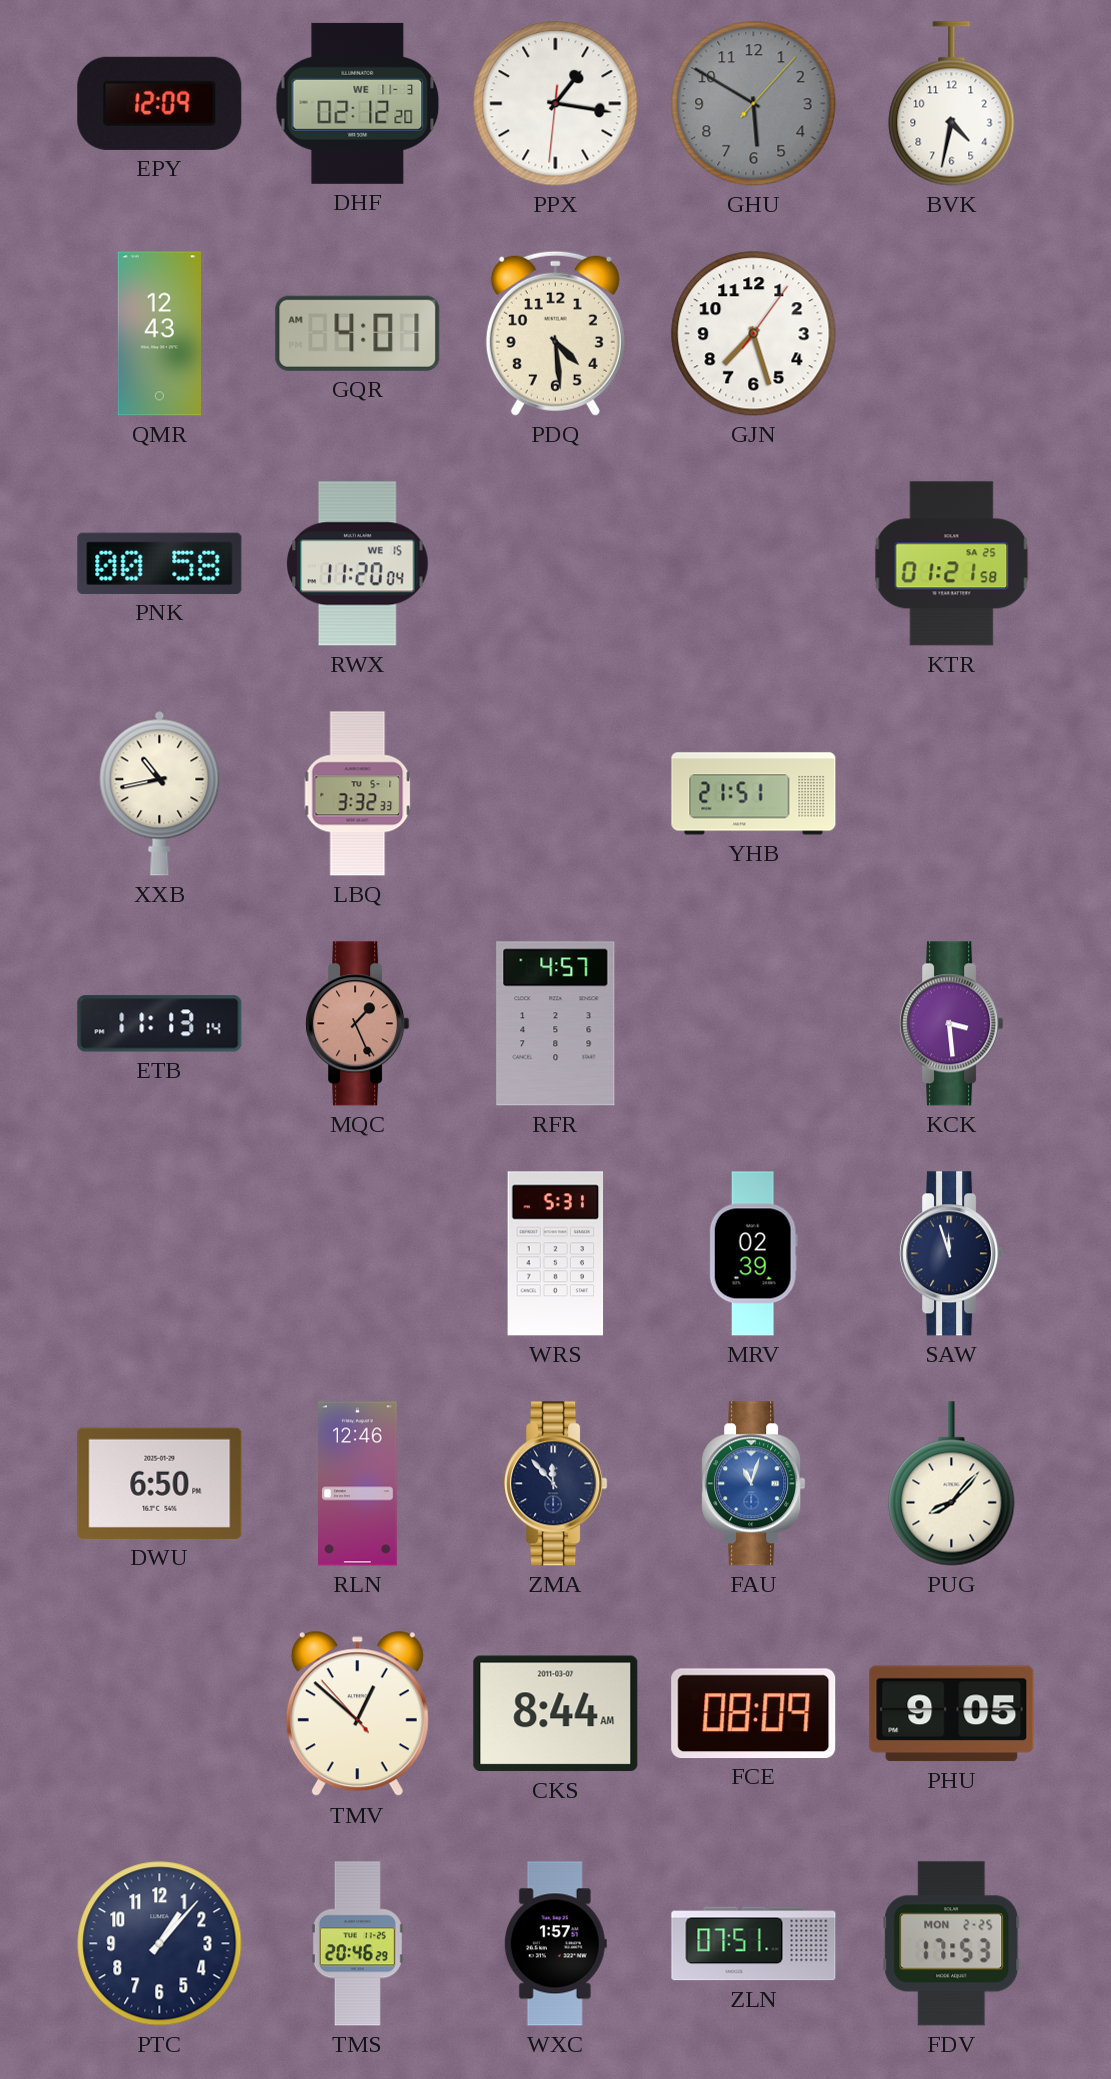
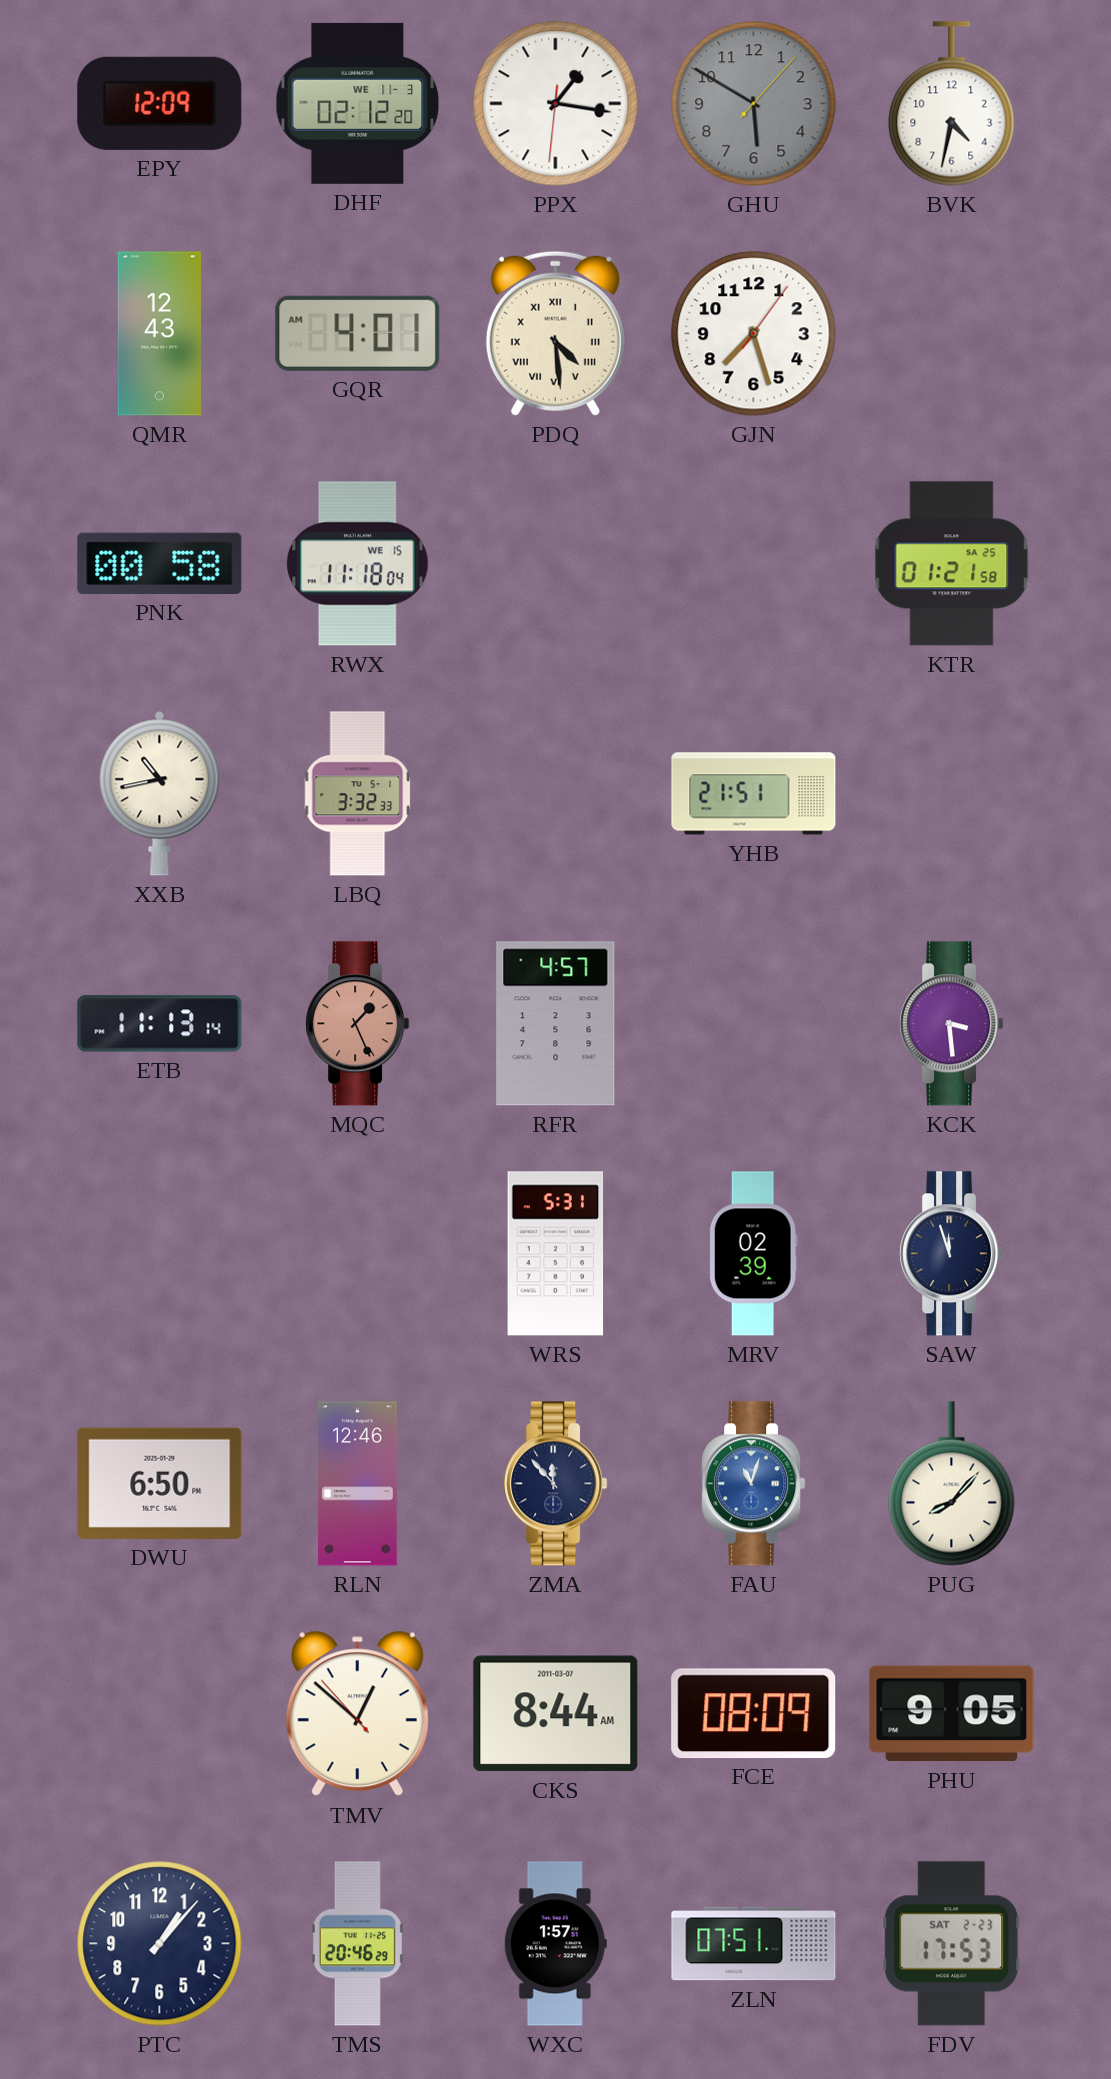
PDQ numerals: Arabic -> Roman
RWX: 11:20 -> 11:18
FDV date: MON 2-25 -> SAT 2-23
